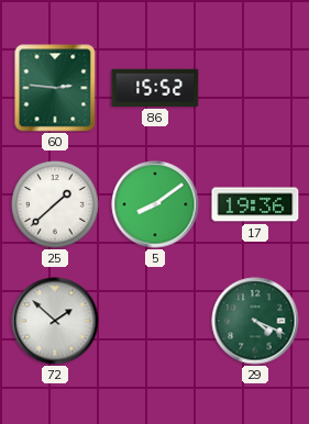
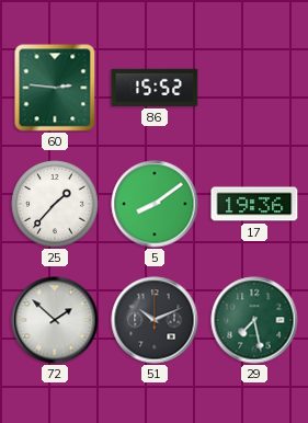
25: 1:38 -> 1:37
51: none -> 10:11
29: 4:19 -> 7:28
